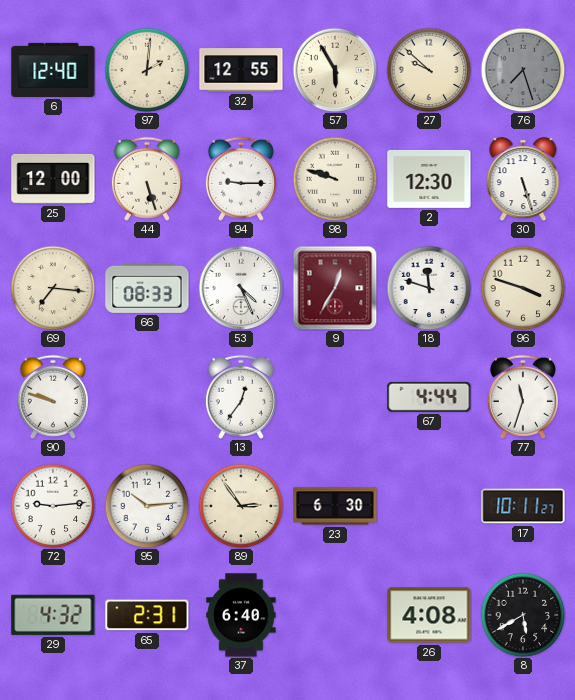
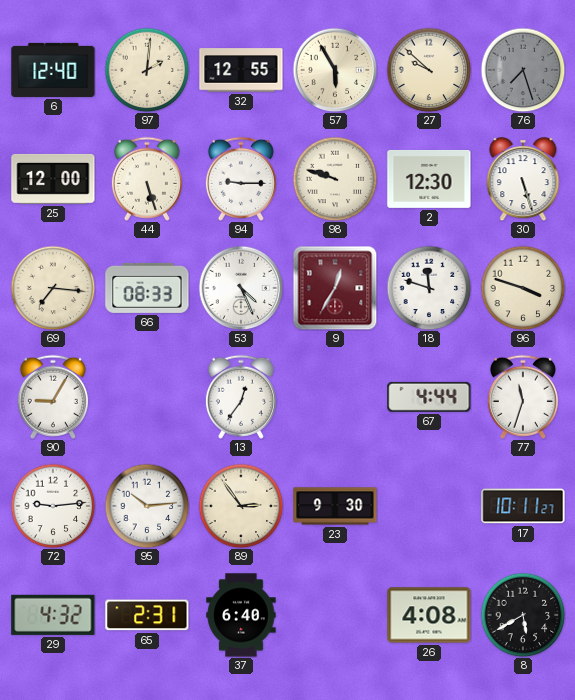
90: 9:48 -> 9:05
23: 6:30 -> 9:30
